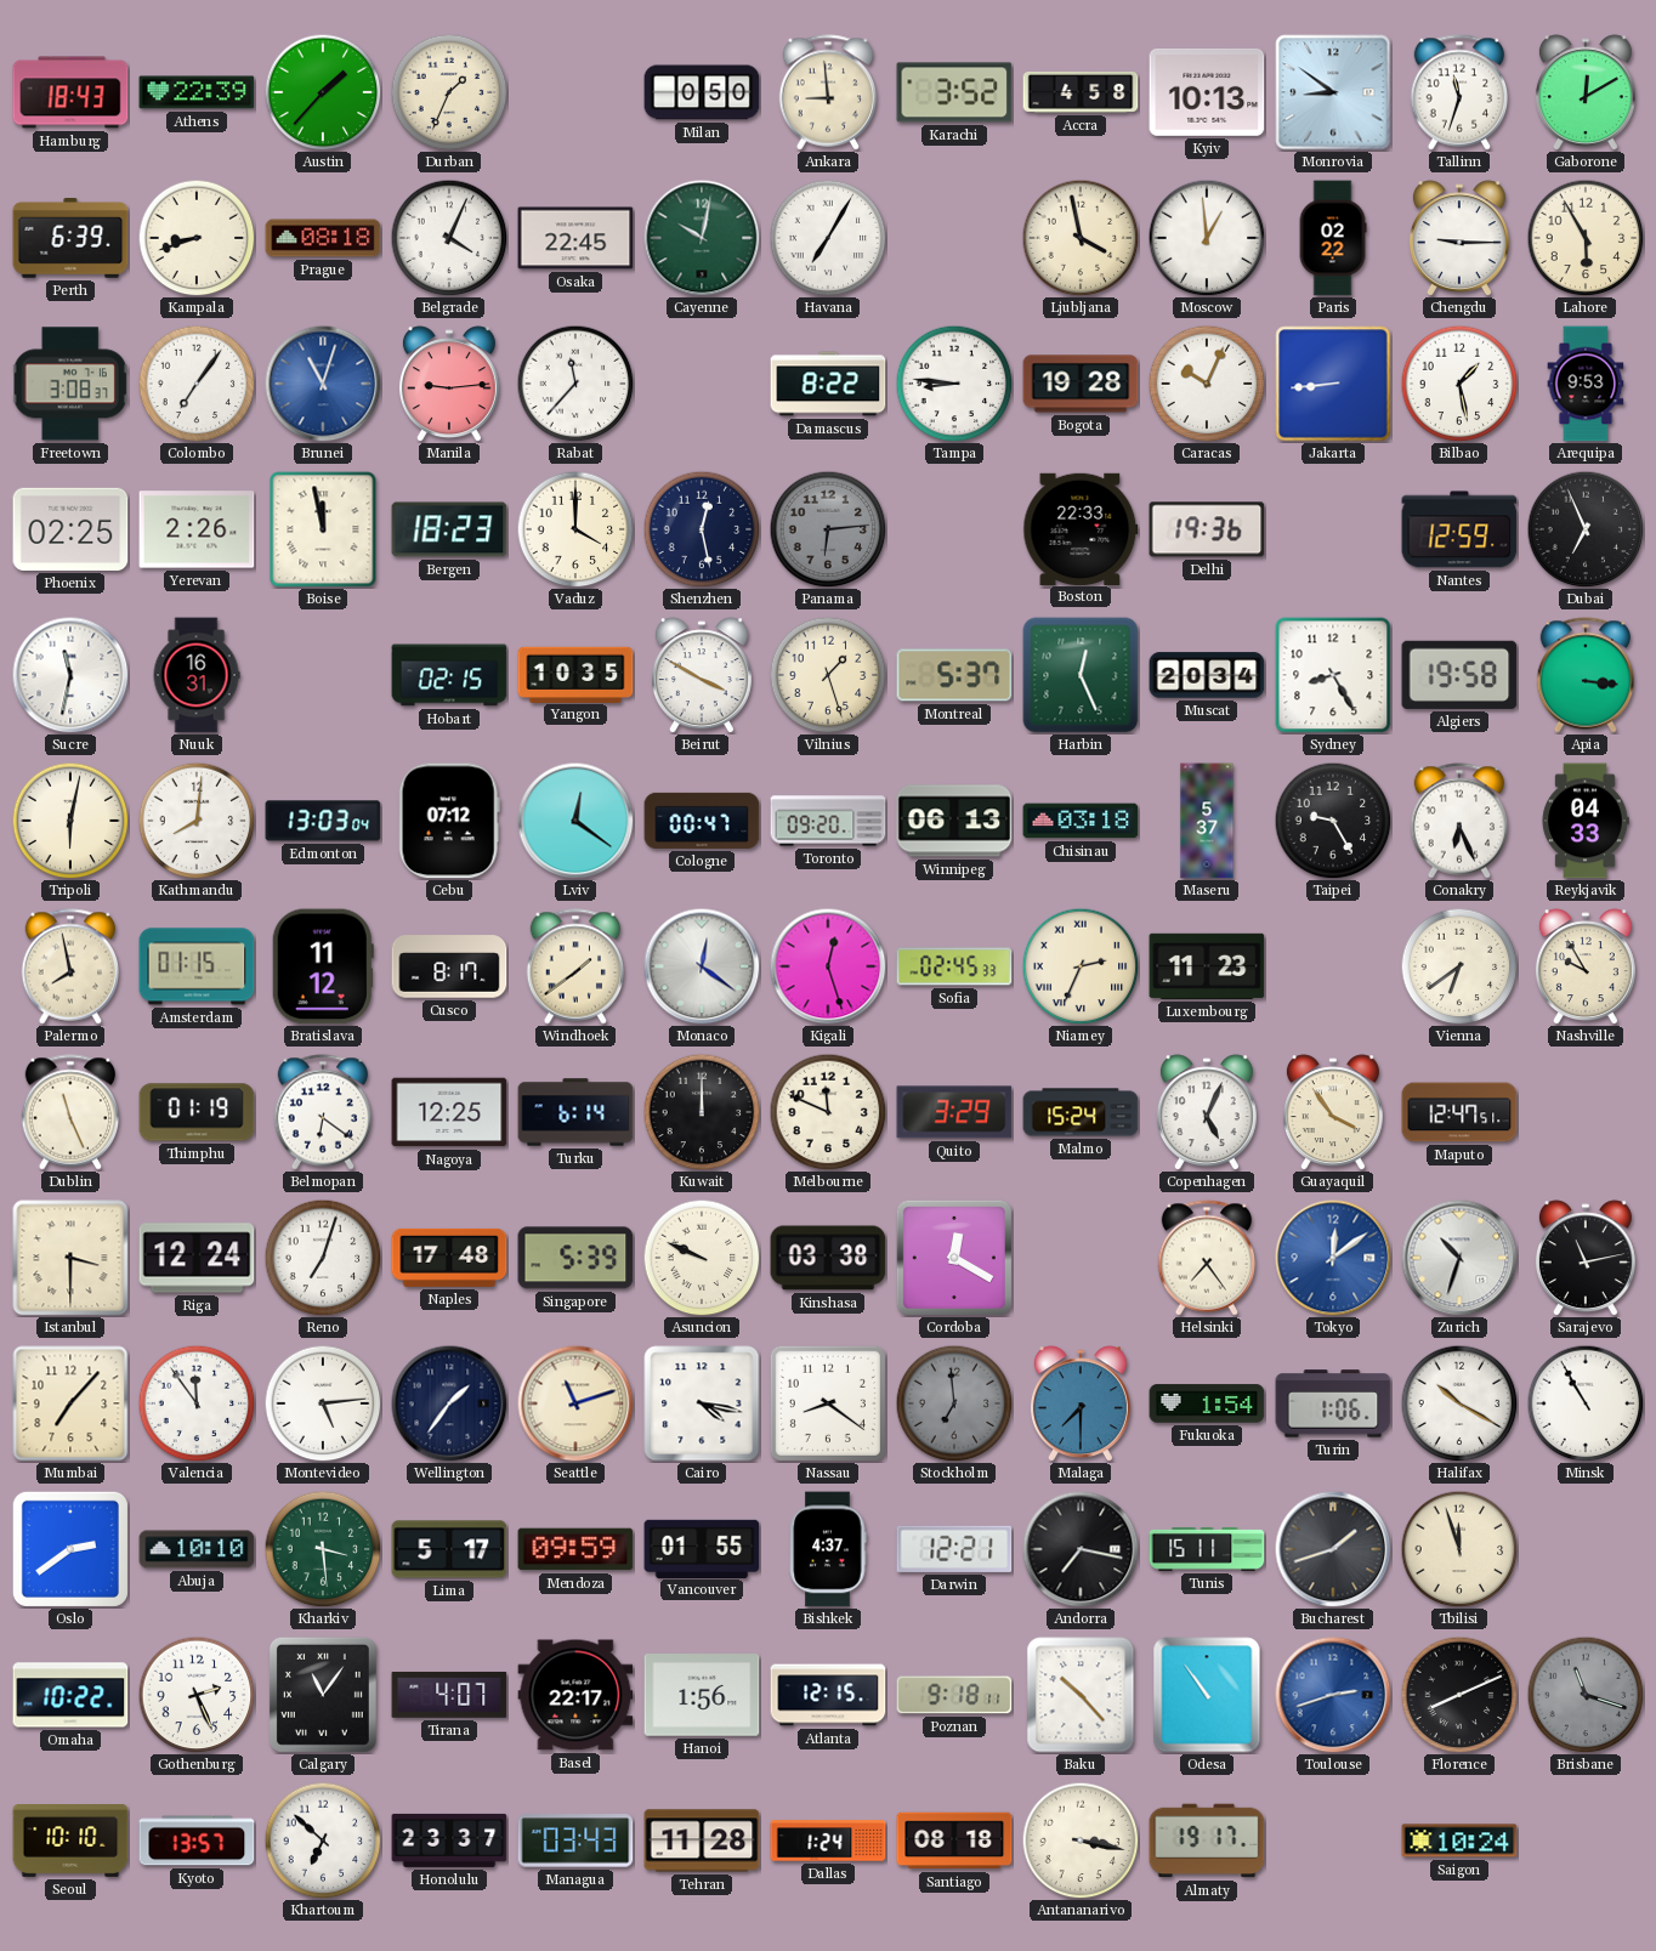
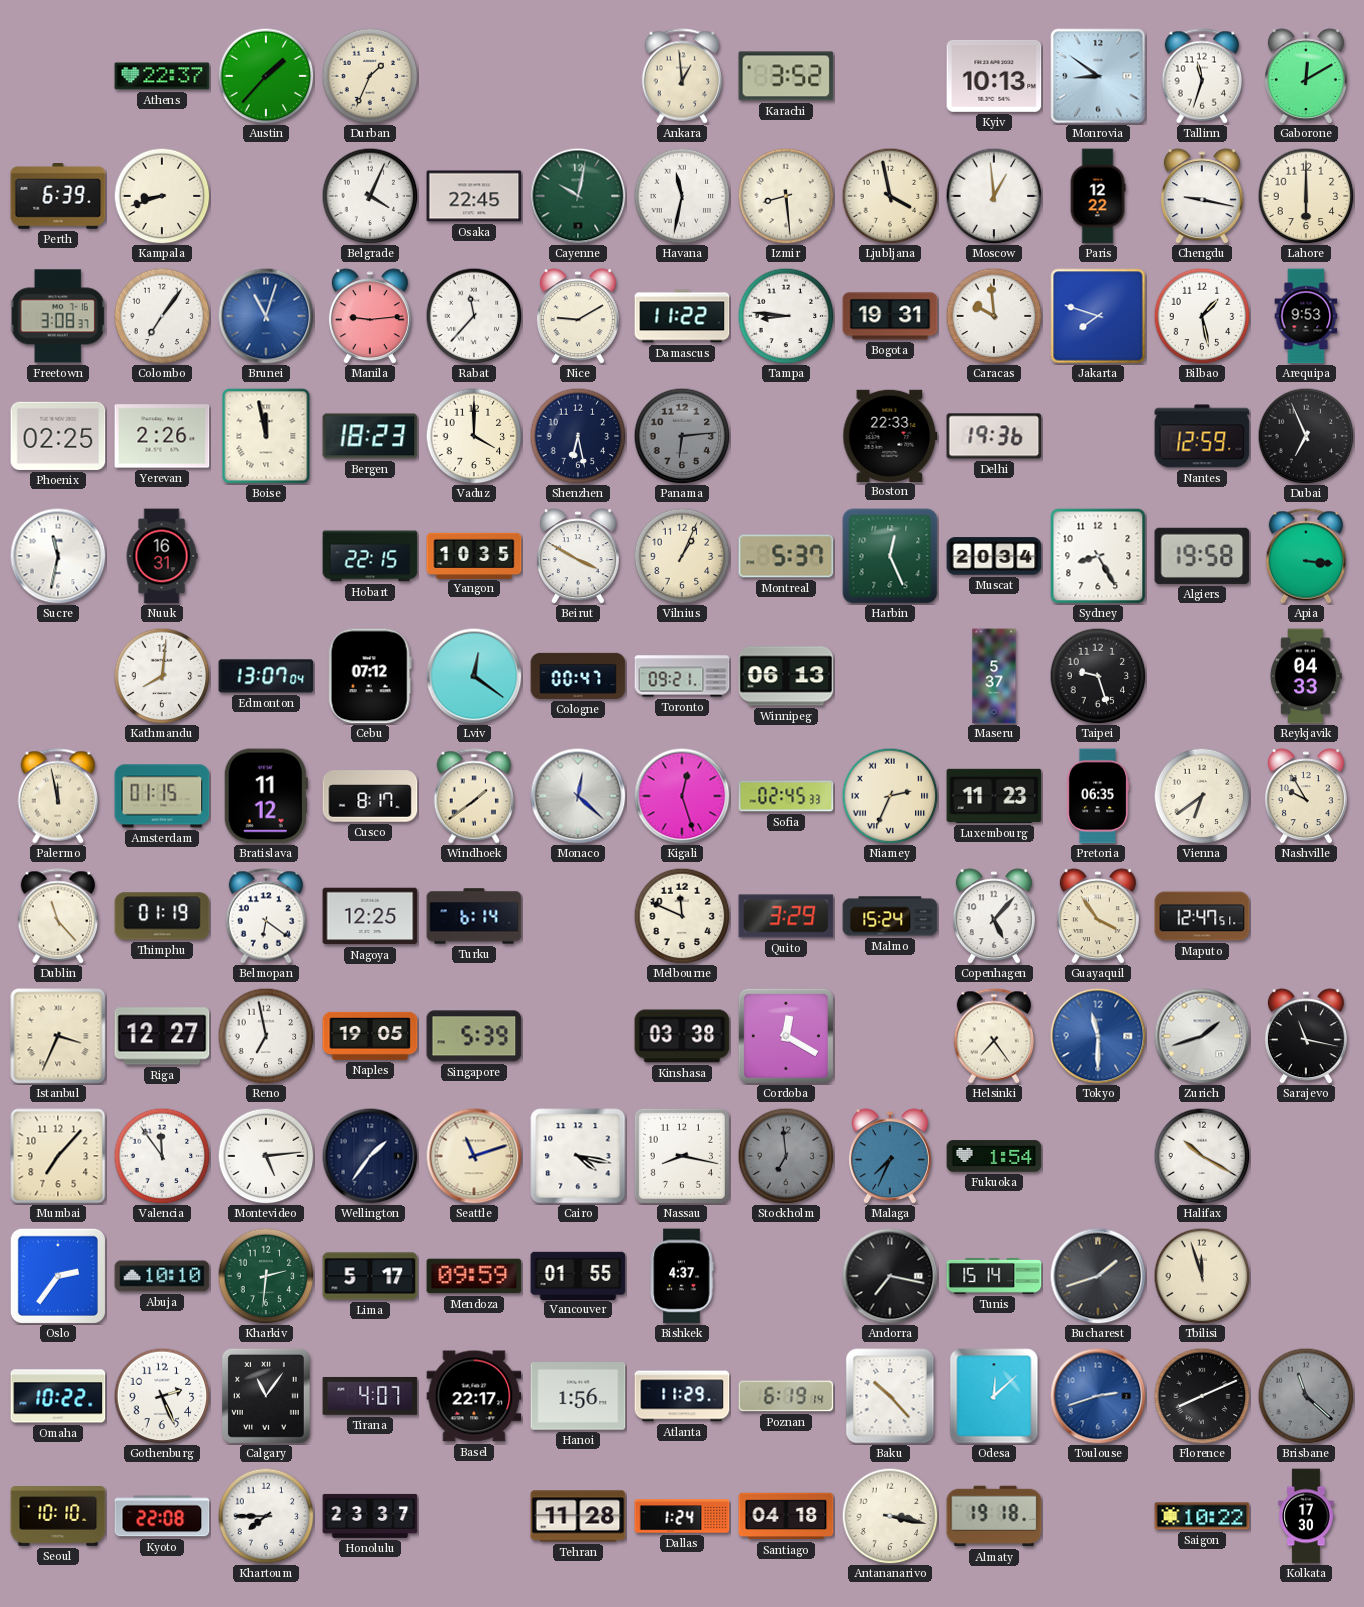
Hamburg: 18:43 -> none
Athens: 22:39 -> 22:37
Milan: 0:50 -> none
Ankara: 8:59 -> 12:59
Accra: 4:58 -> none
Prague: 08:18 -> none
Havana: 7:05 -> 11:32
Izmir: none -> 8:29
Paris: 02:22 -> 12:22
Chengdu: 9:15 -> 9:17
Lahore: 5:55 -> 6:00
Nice: none -> 9:10
Damascus: 8:22 -> 11:22
Bogota: 19:28 -> 19:31
Caracas: 10:04 -> 9:59
Jakarta: 8:44 -> 7:48
Shenzhen: 12:28 -> 6:28
Hobart: 02:15 -> 22:15
Vilnius: 1:27 -> 1:04
Tripoli: 6:02 -> none
Edmonton: 13:03 -> 13:07
Toronto: 09:20 -> 09:21
Chisinau: 03:18 -> none
Taipei: 9:25 -> 9:27
Conakry: 6:26 -> none
Palermo: 7:58 -> 11:58
Monaco: 12:21 -> 12:22
Pretoria: none -> 06:35
Dublin: 11:26 -> 11:23
Kuwait: 12:00 -> none
Copenhagen: 5:04 -> 5:07
Istanbul: 3:30 -> 3:34
Riga: 12:24 -> 12:27
Reno: 7:03 -> 6:58
Naples: 17:48 -> 19:05
Asuncion: 9:49 -> none
Tokyo: 12:09 -> 11:30
Zurich: 10:33 -> 1:42
Sarajevo: 11:13 -> 11:17
Nassau: 8:21 -> 8:17
Malaga: 7:30 -> 7:34
Turin: 1:06 -> none
Minsk: 10:55 -> none
Oslo: 2:39 -> 2:36
Kharkiv: 3:29 -> 2:31
Darwin: 12:21 -> none
Tunis: 15:11 -> 15:14
Atlanta: 12:15 -> 11:29
Poznan: 9:18 -> 6:19
Odesa: 10:54 -> 12:08
Brisbane: 11:18 -> 11:22
Kyoto: 13:57 -> 22:08
Khartoum: 6:52 -> 7:45
Managua: 03:43 -> none
Santiago: 08:18 -> 04:18
Almaty: 19:17 -> 19:18
Saigon: 10:24 -> 10:22
Kolkata: none -> 17:30
